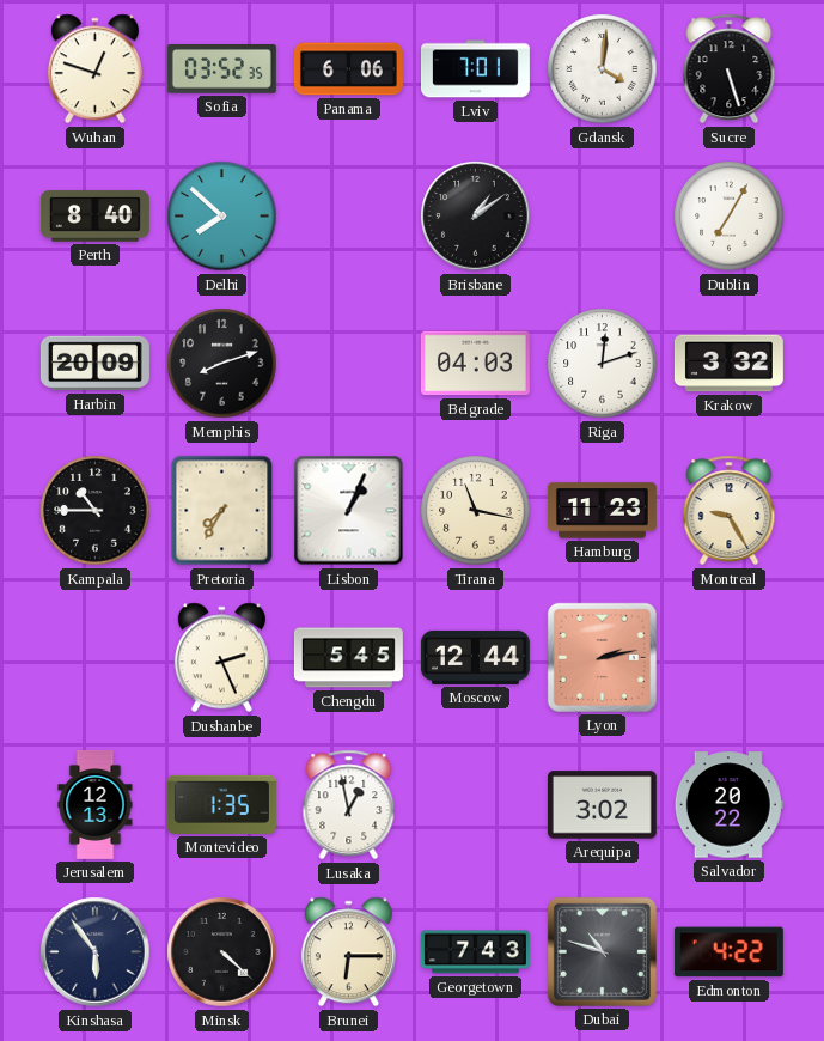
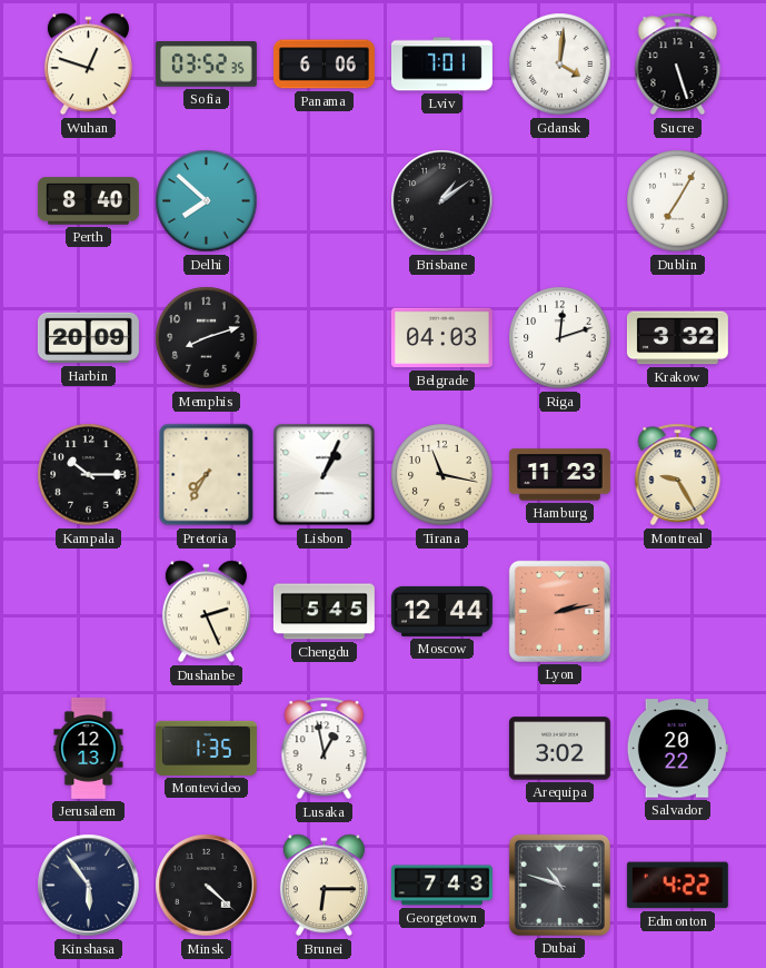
Kampala: 10:45 -> 10:15
